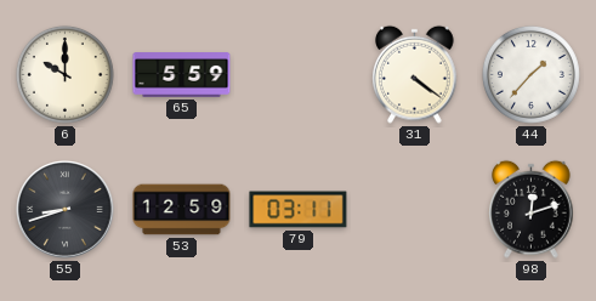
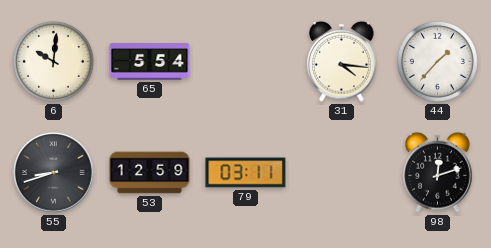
6: 10:00 -> 10:01
65: 5:59 -> 5:54
31: 4:21 -> 4:16
